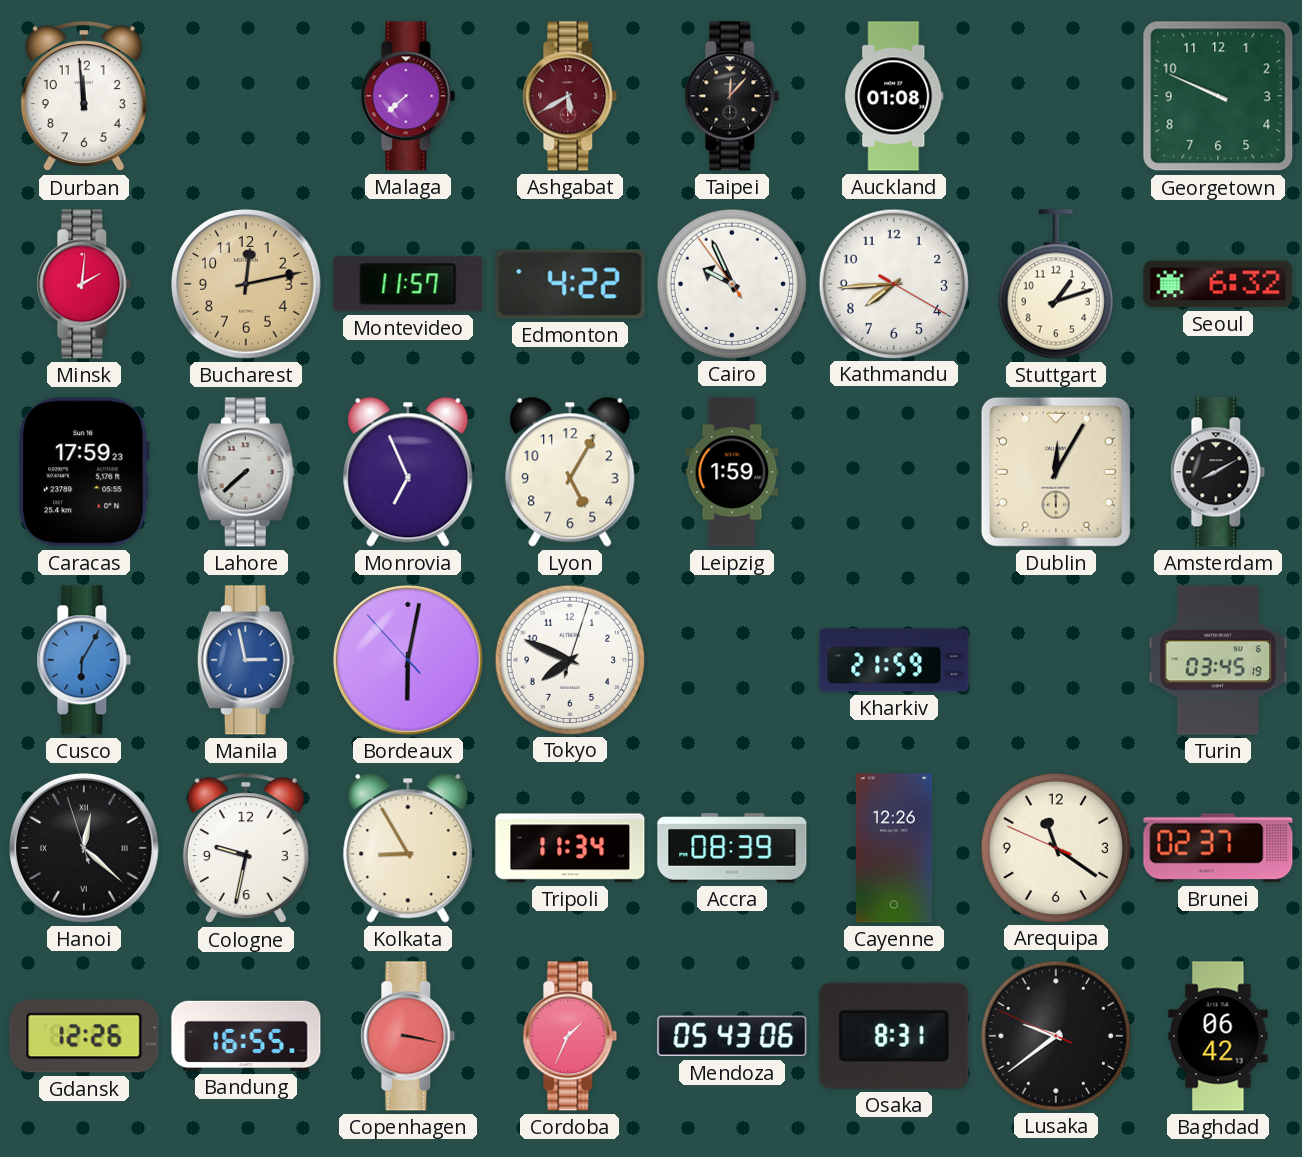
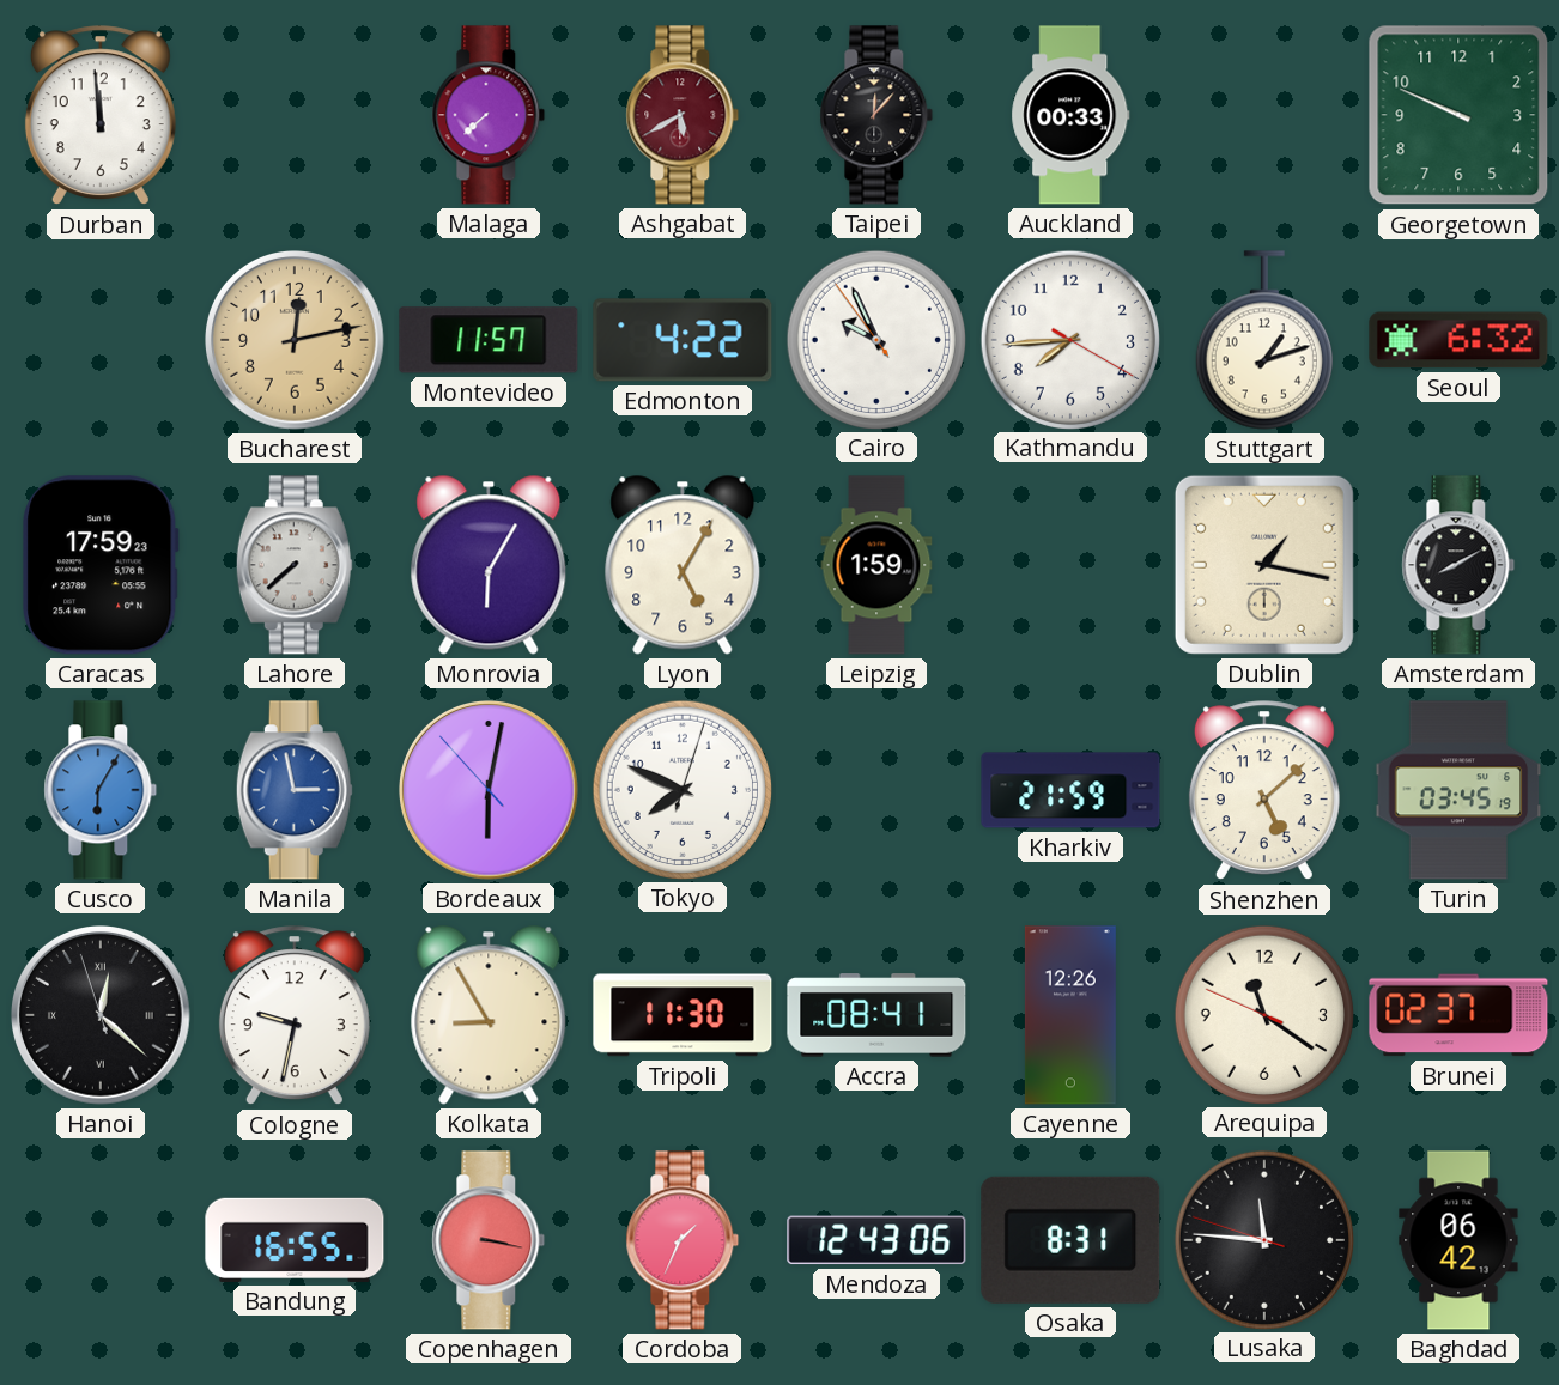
Auckland: 01:08 -> 00:33
Minsk: 2:01 -> none
Monrovia: 6:56 -> 6:05
Dublin: 12:05 -> 1:17
Shenzhen: none -> 5:08
Tripoli: 11:34 -> 11:30
Accra: 08:39 -> 08:41
Gdansk: 12:26 -> none
Mendoza: 05:43 -> 12:43
Lusaka: 9:38 -> 11:45
